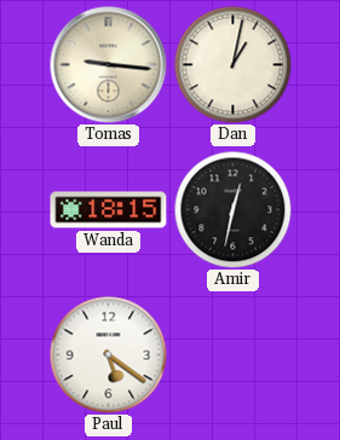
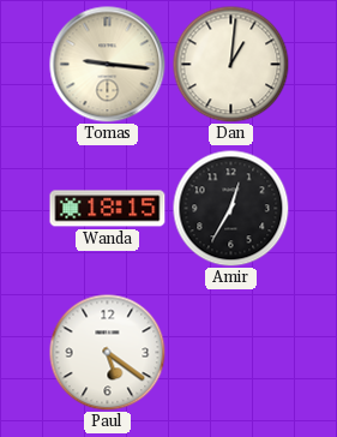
Dan: 1:02 -> 1:01
Amir: 12:32 -> 12:35
